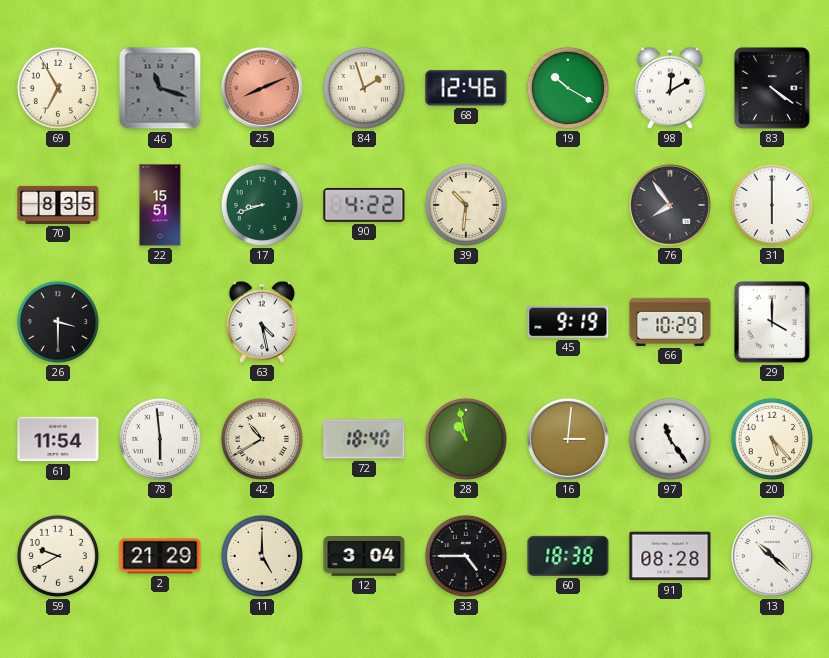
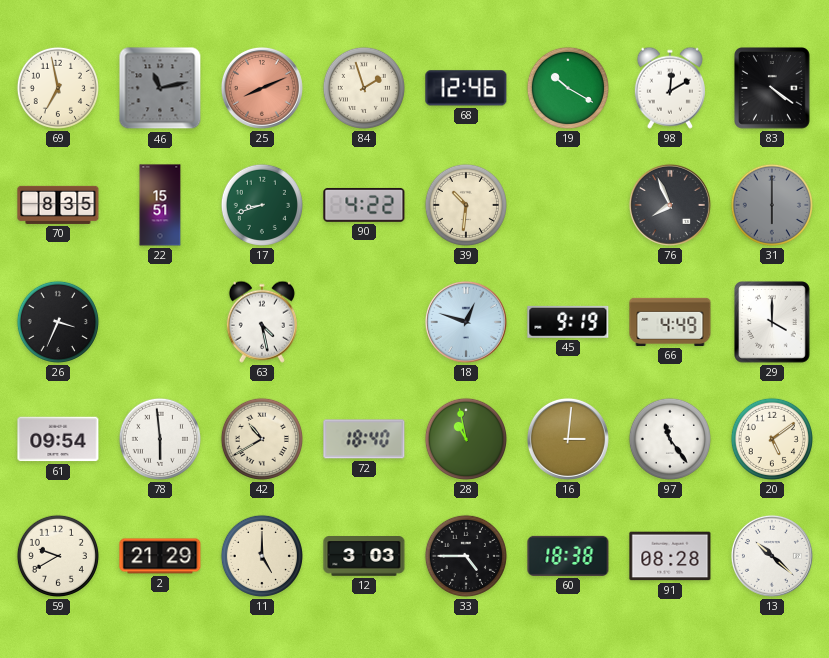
69: 6:55 -> 6:58
46: 11:18 -> 11:13
76: 7:54 -> 7:56
31 dial: white -> grey
26: 3:30 -> 3:34
18: none -> 12:48
66: 10:29 -> 4:49
61: 11:54 -> 09:54
20: 5:23 -> 5:09
12: 3:04 -> 3:03
